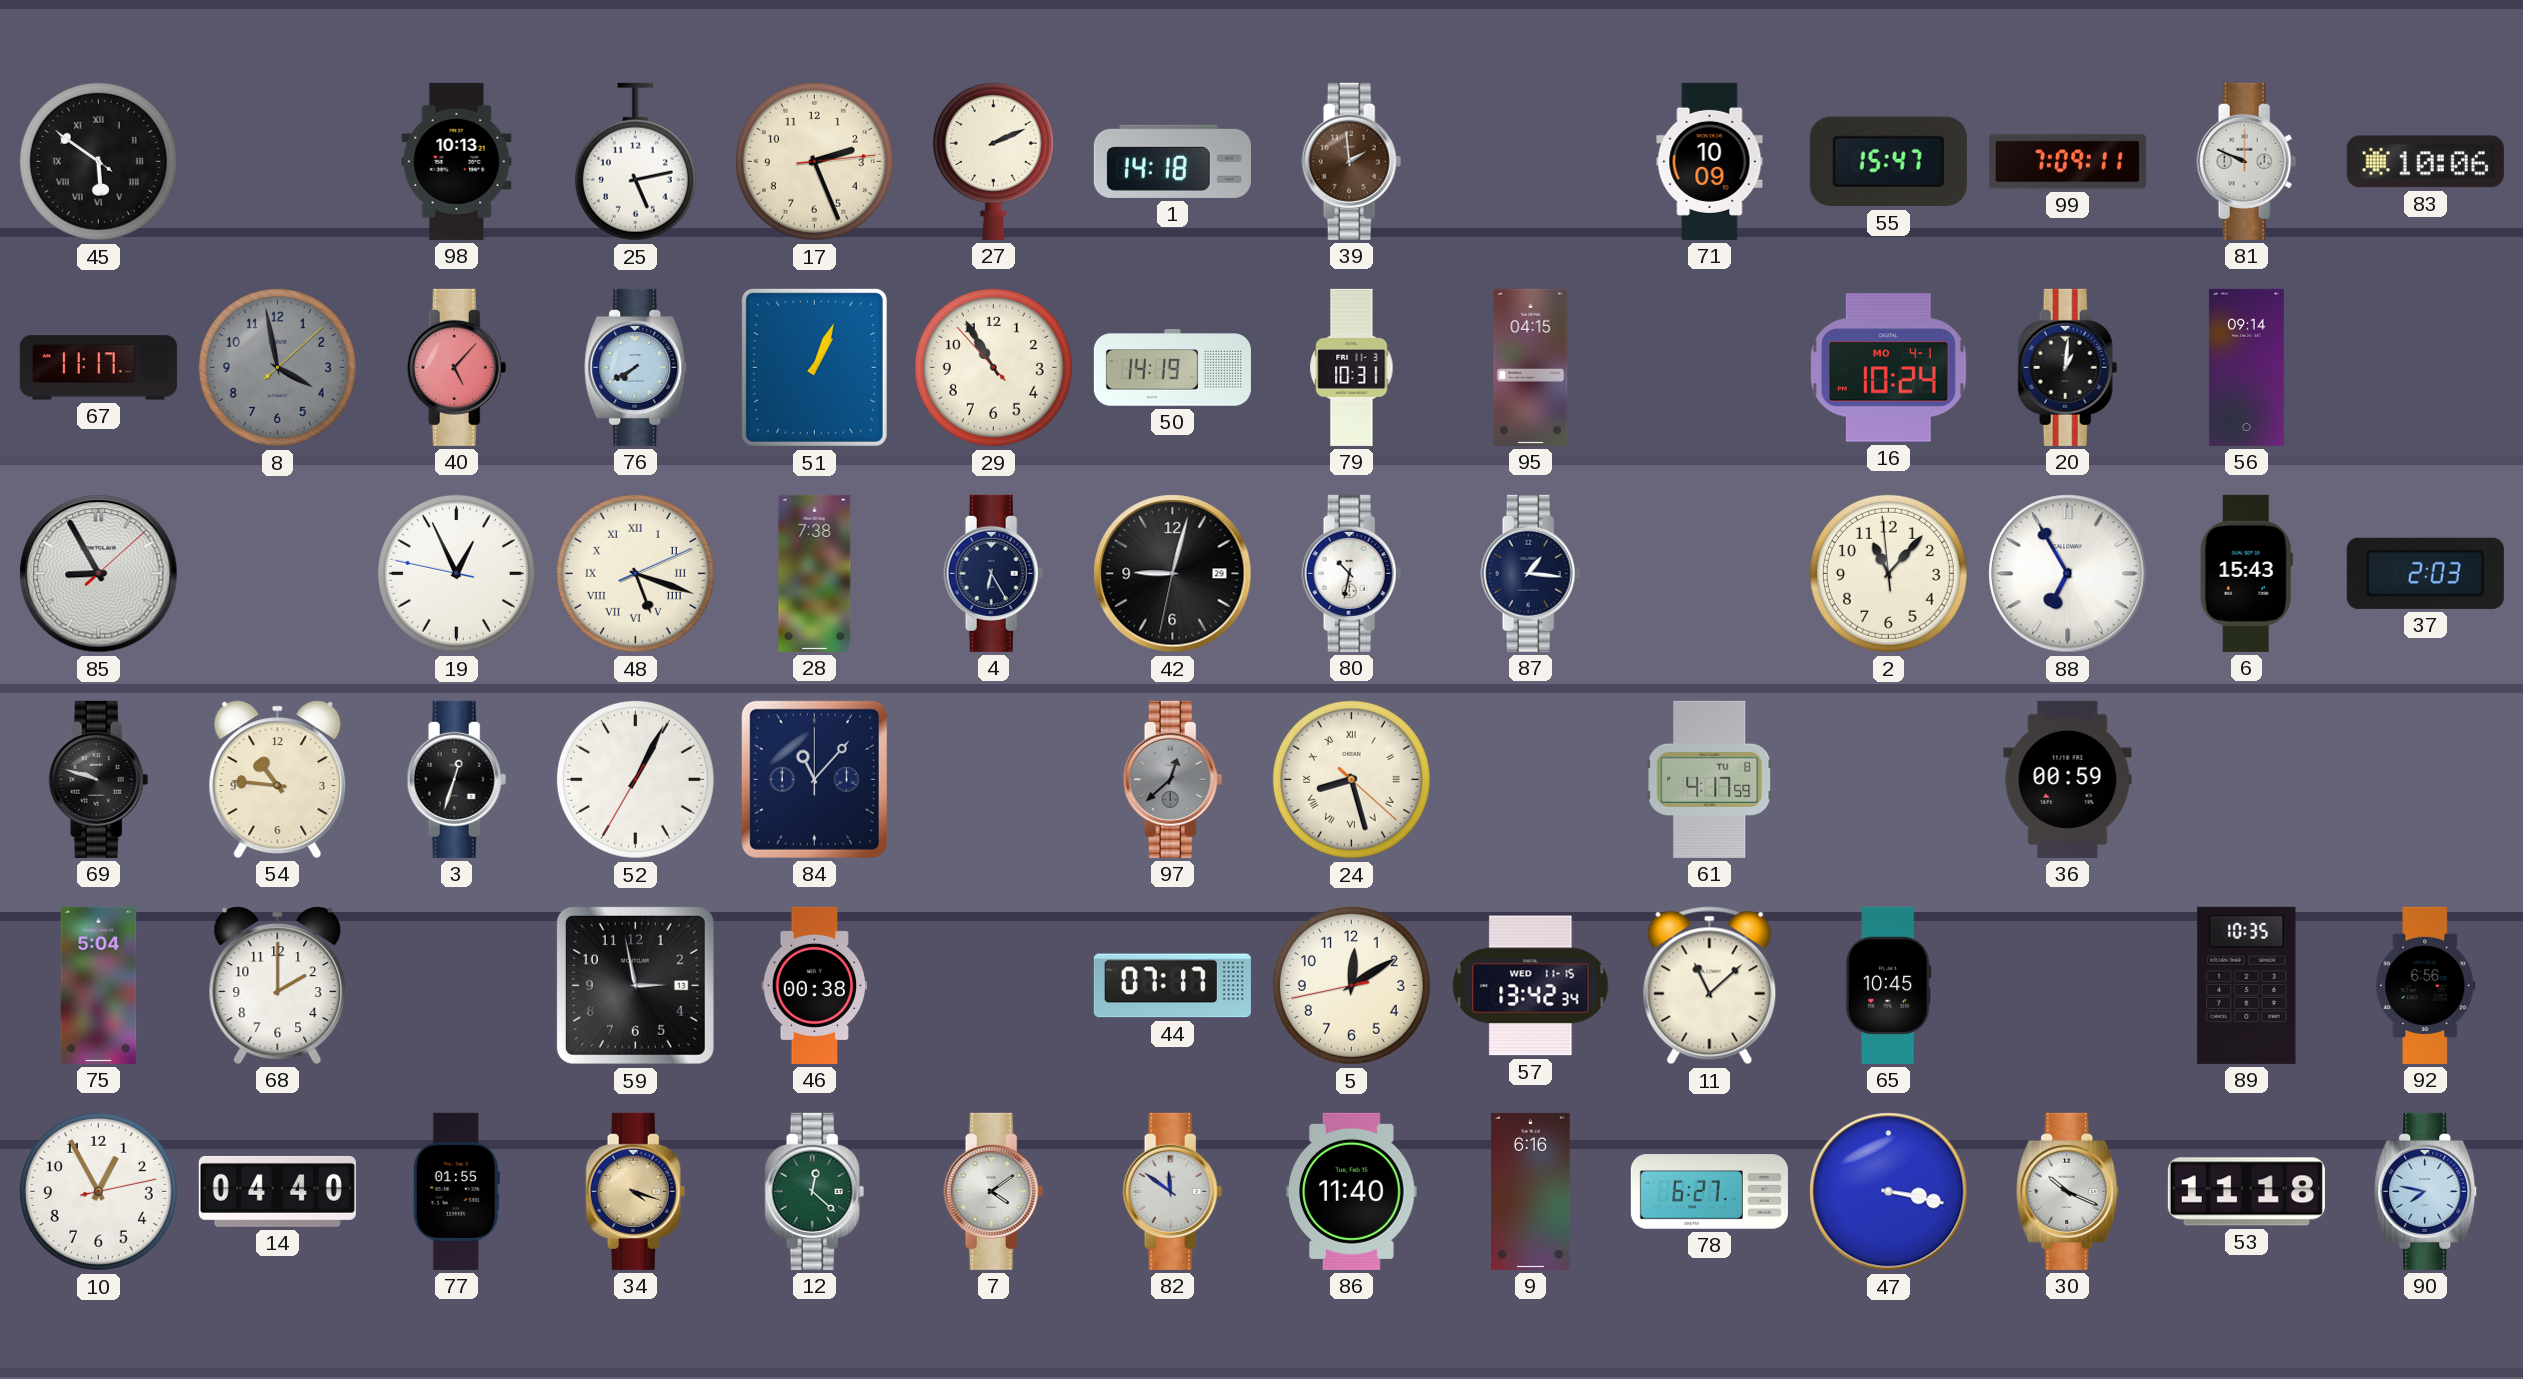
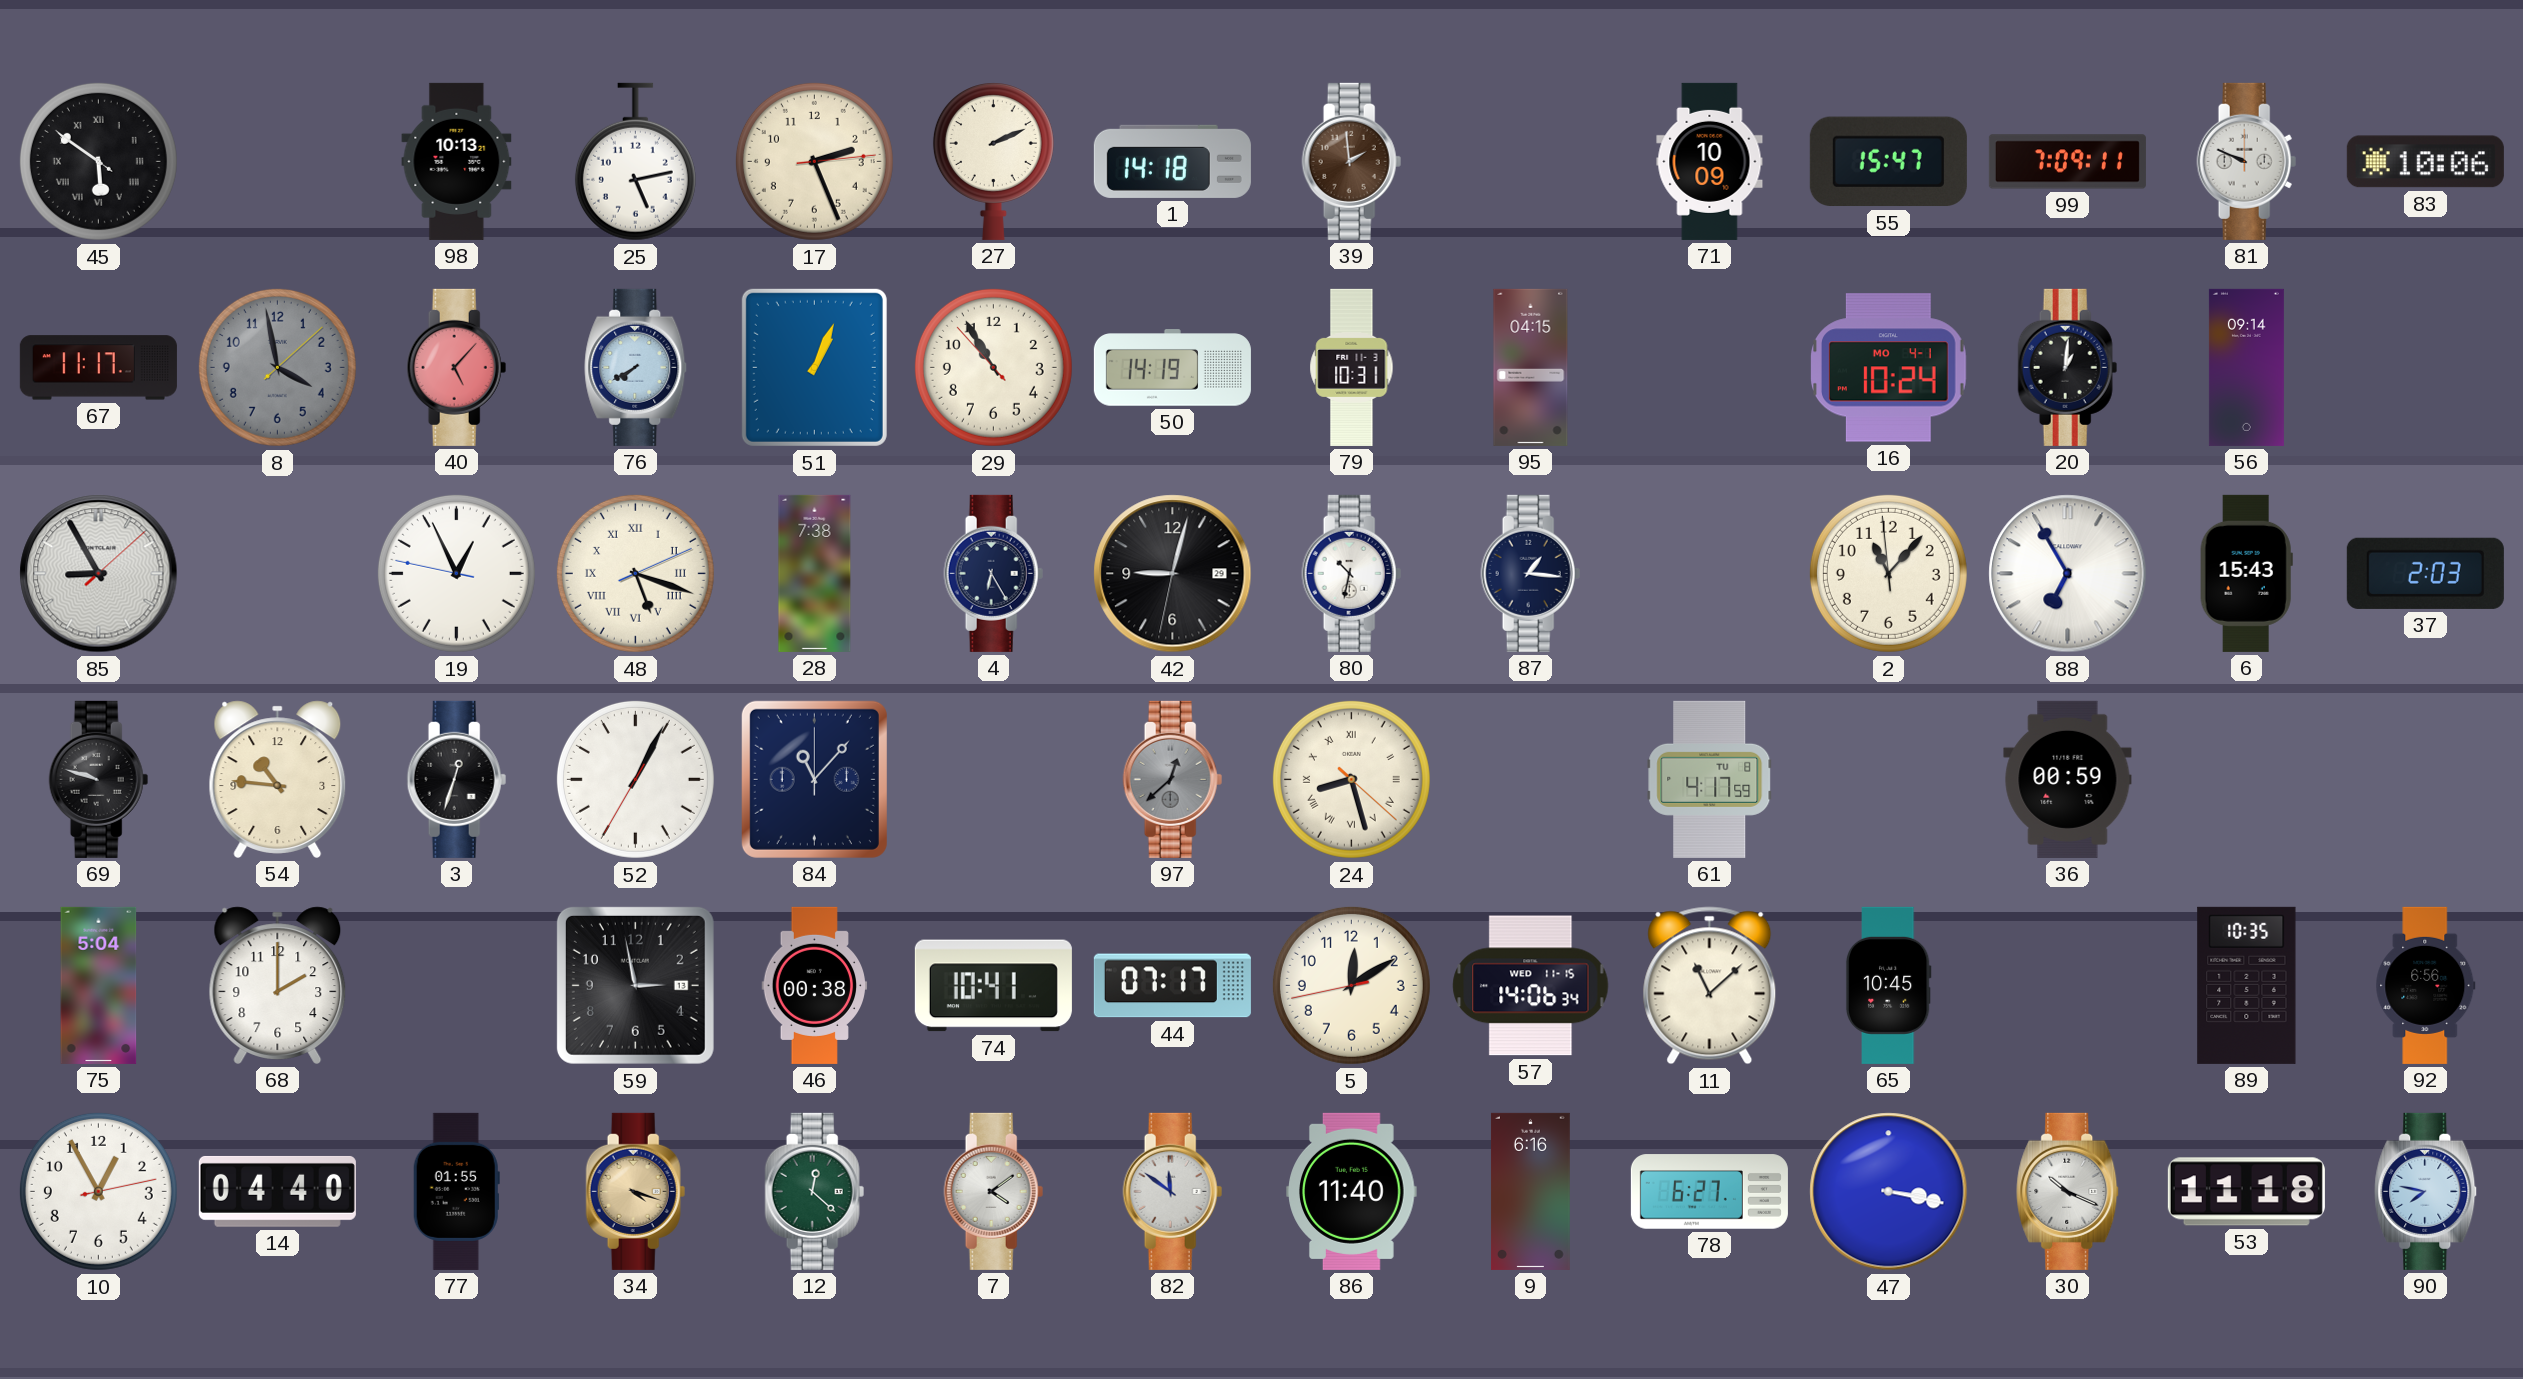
74: none -> 10:41
57: 13:42 -> 14:06
